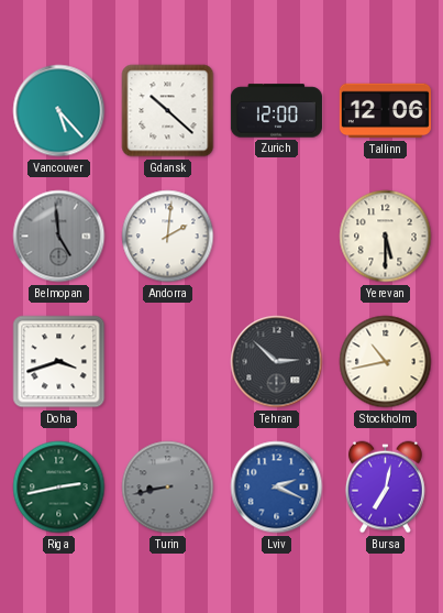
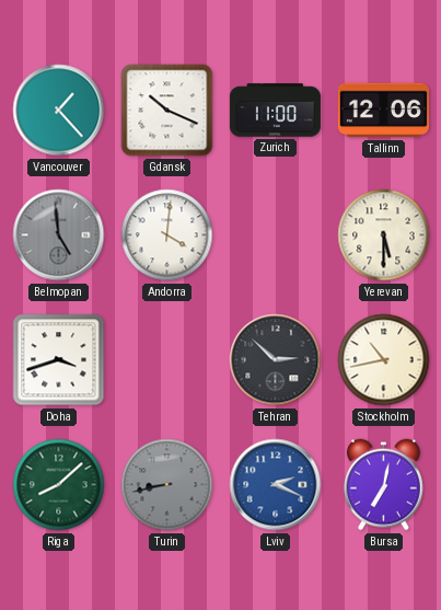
Vancouver: 5:23 -> 1:23
Gdansk: 10:22 -> 10:19
Zurich: 12:00 -> 11:00
Andorra: 2:01 -> 4:01
Riga: 2:43 -> 8:08
